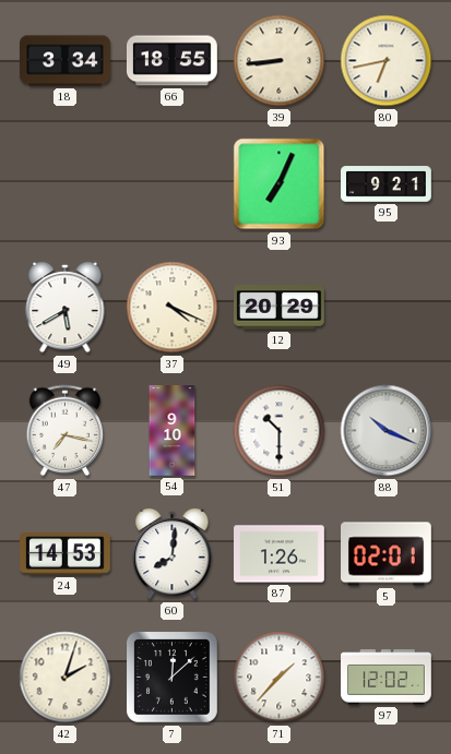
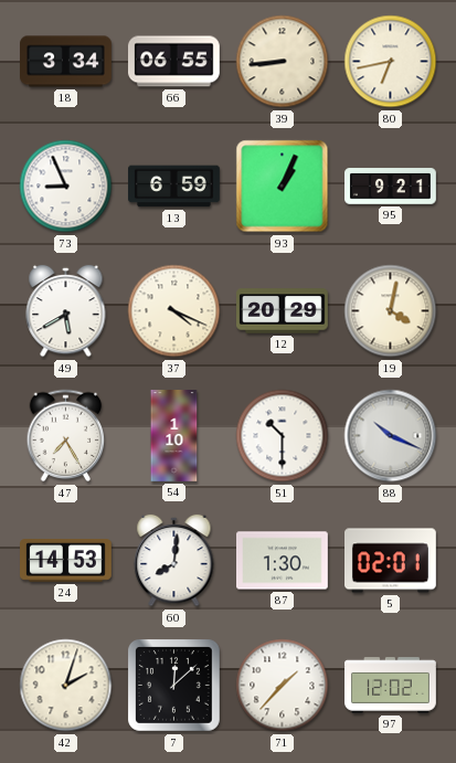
66: 18:55 -> 06:55
73: none -> 8:56
13: none -> 6:59
93: 7:04 -> 1:04
19: none -> 4:02
47: 7:17 -> 7:25
54: 9:10 -> 1:10
87: 1:26 -> 1:30
